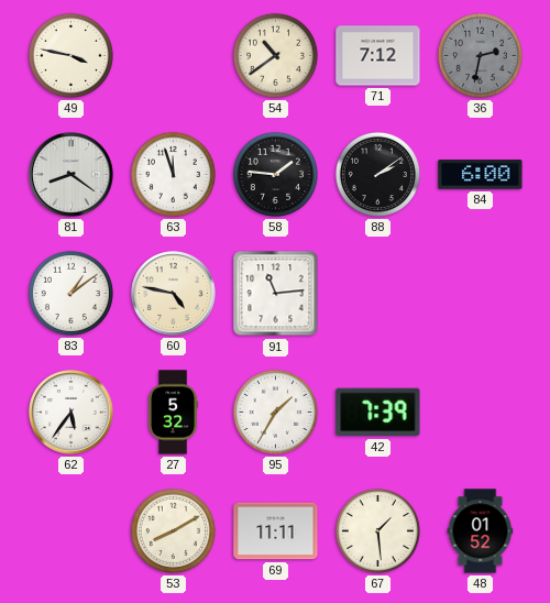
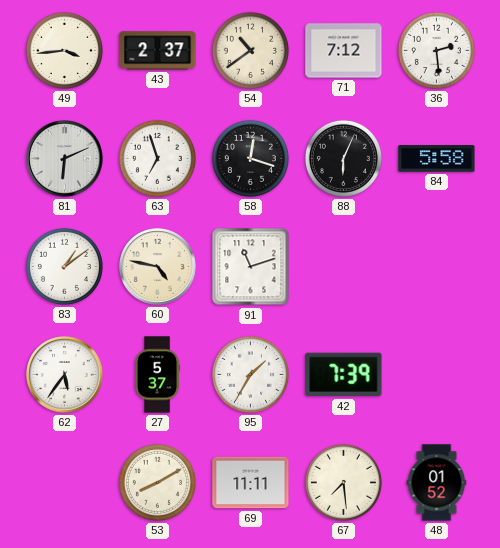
49: 3:47 -> 3:44
43: none -> 2:37
36: 2:32 -> 2:29
36 dial: grey -> white
81: 8:21 -> 6:11
63: 11:57 -> 6:57
58: 1:46 -> 12:18
88: 2:09 -> 6:04
84: 6:00 -> 5:58
91: 11:14 -> 11:12
27: 5:32 -> 5:37
67: 1:29 -> 7:29
